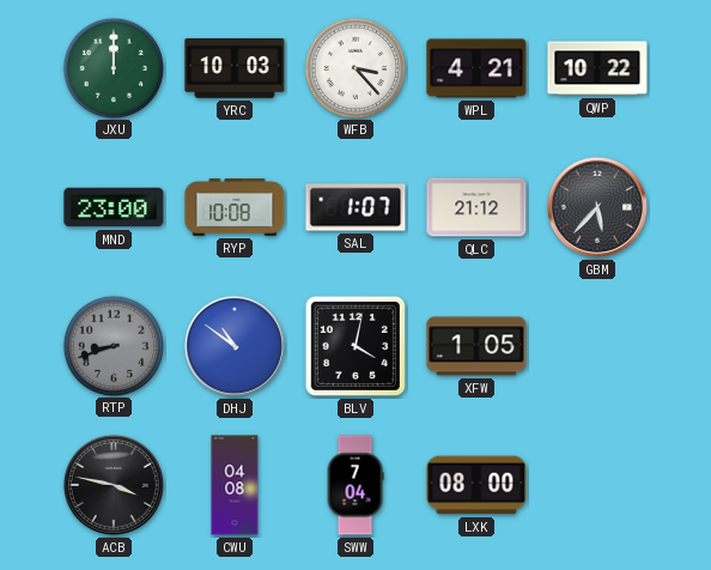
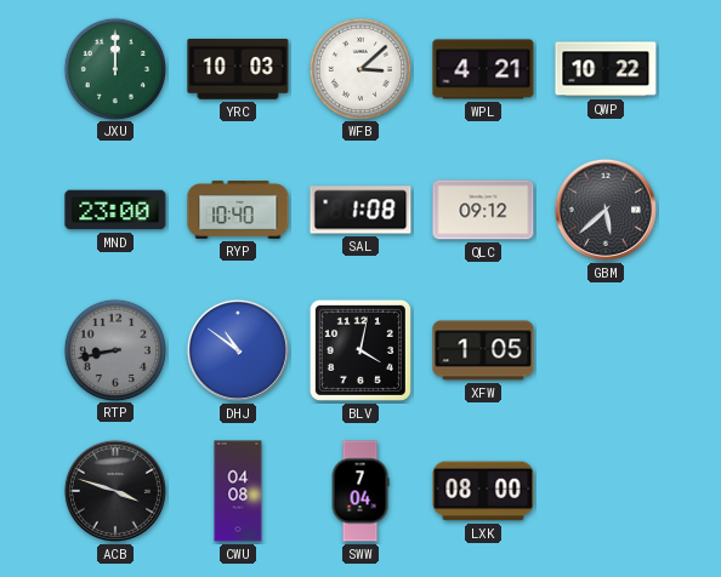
WFB: 3:23 -> 3:08
RYP: 10:08 -> 10:40
SAL: 1:07 -> 1:08
QLC: 21:12 -> 09:12
GBM: 5:37 -> 5:38
RTP: 8:42 -> 8:43
ACB: 3:47 -> 3:48
